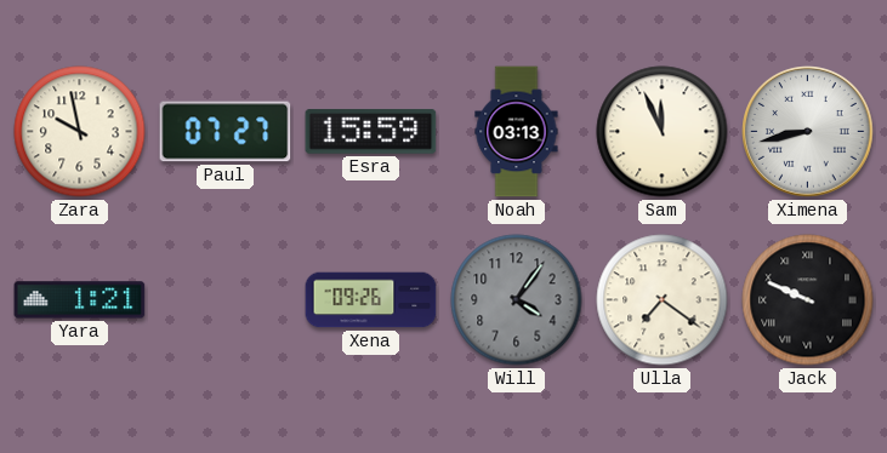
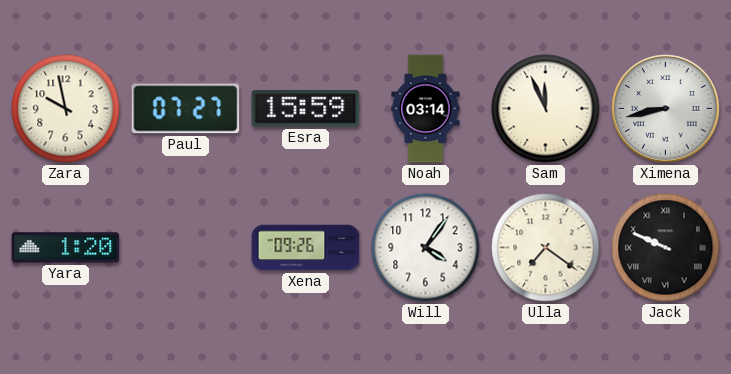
Noah: 03:13 -> 03:14
Yara: 1:21 -> 1:20
Will dial: grey -> white
